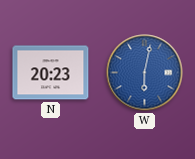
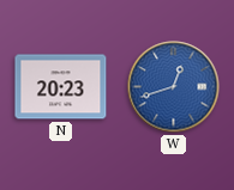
W: 6:02 -> 12:42
